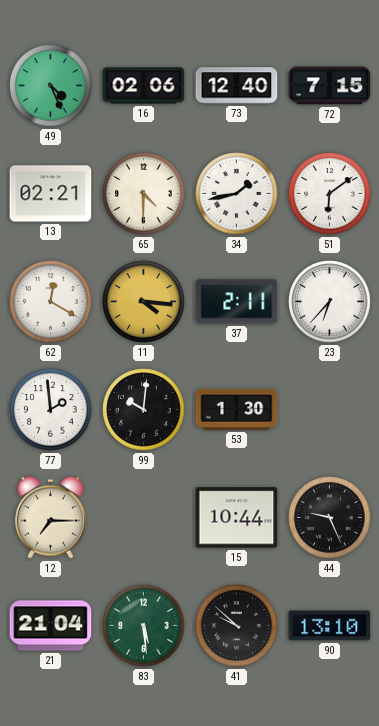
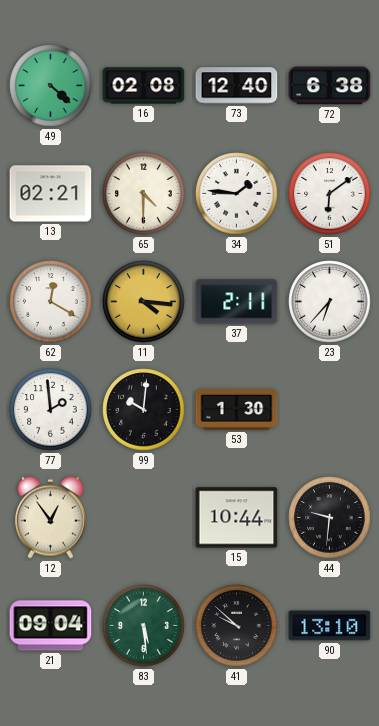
49: 4:26 -> 4:22
16: 02:06 -> 02:08
72: 7:15 -> 6:38
34: 1:43 -> 1:46
12: 7:15 -> 12:54
44: 9:26 -> 9:31
21: 21:04 -> 09:04
